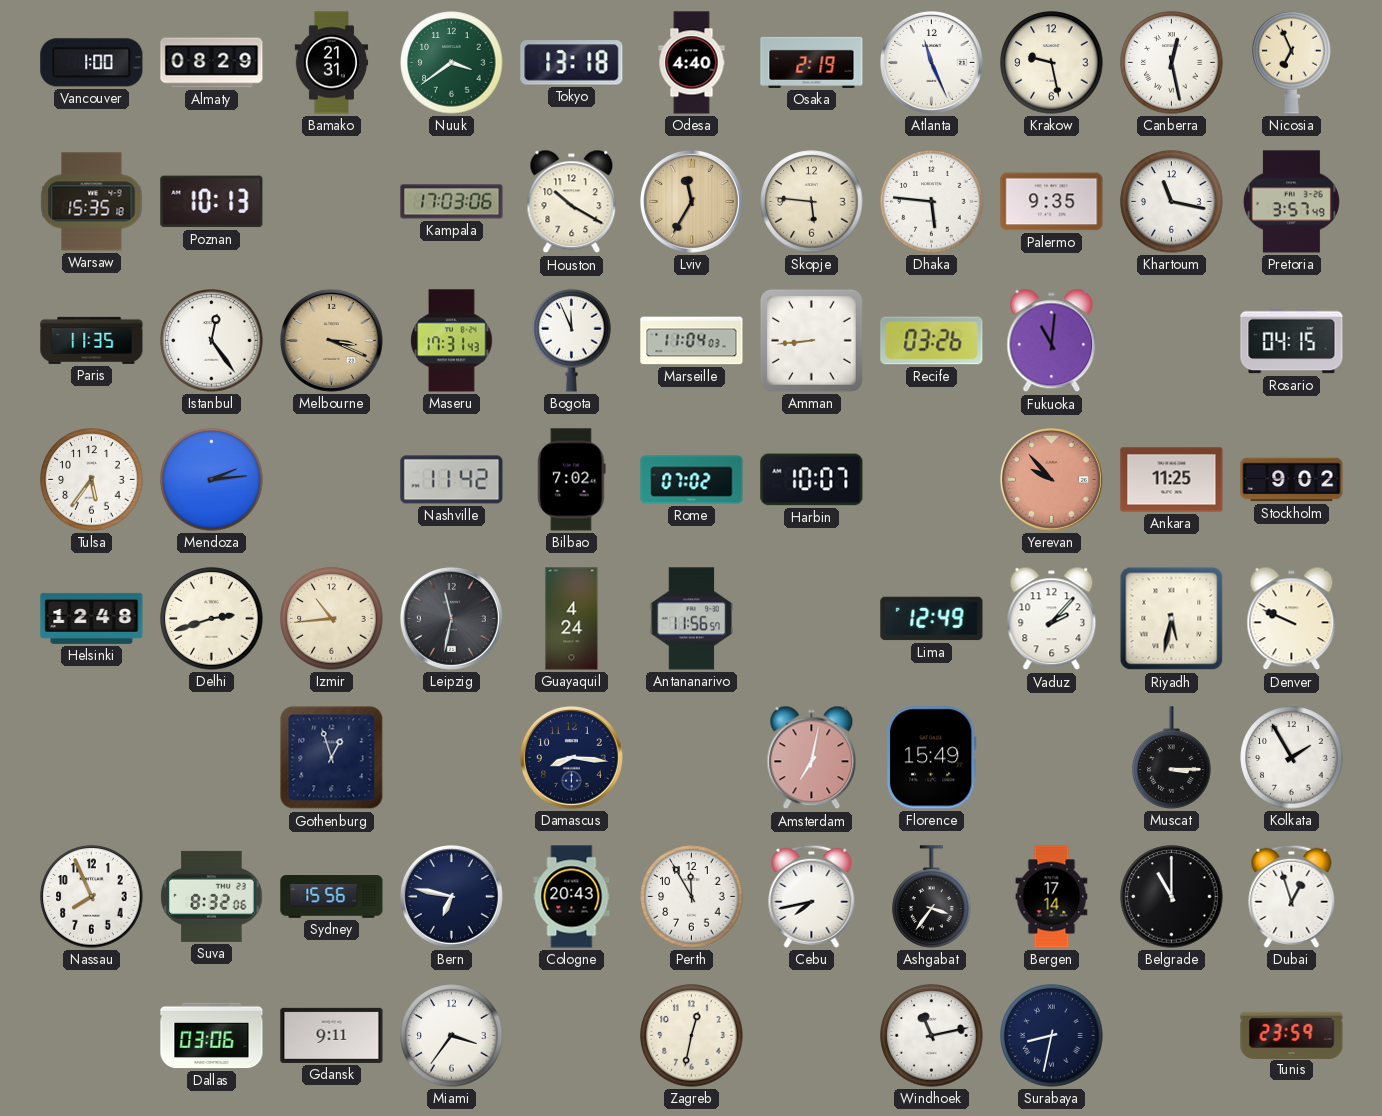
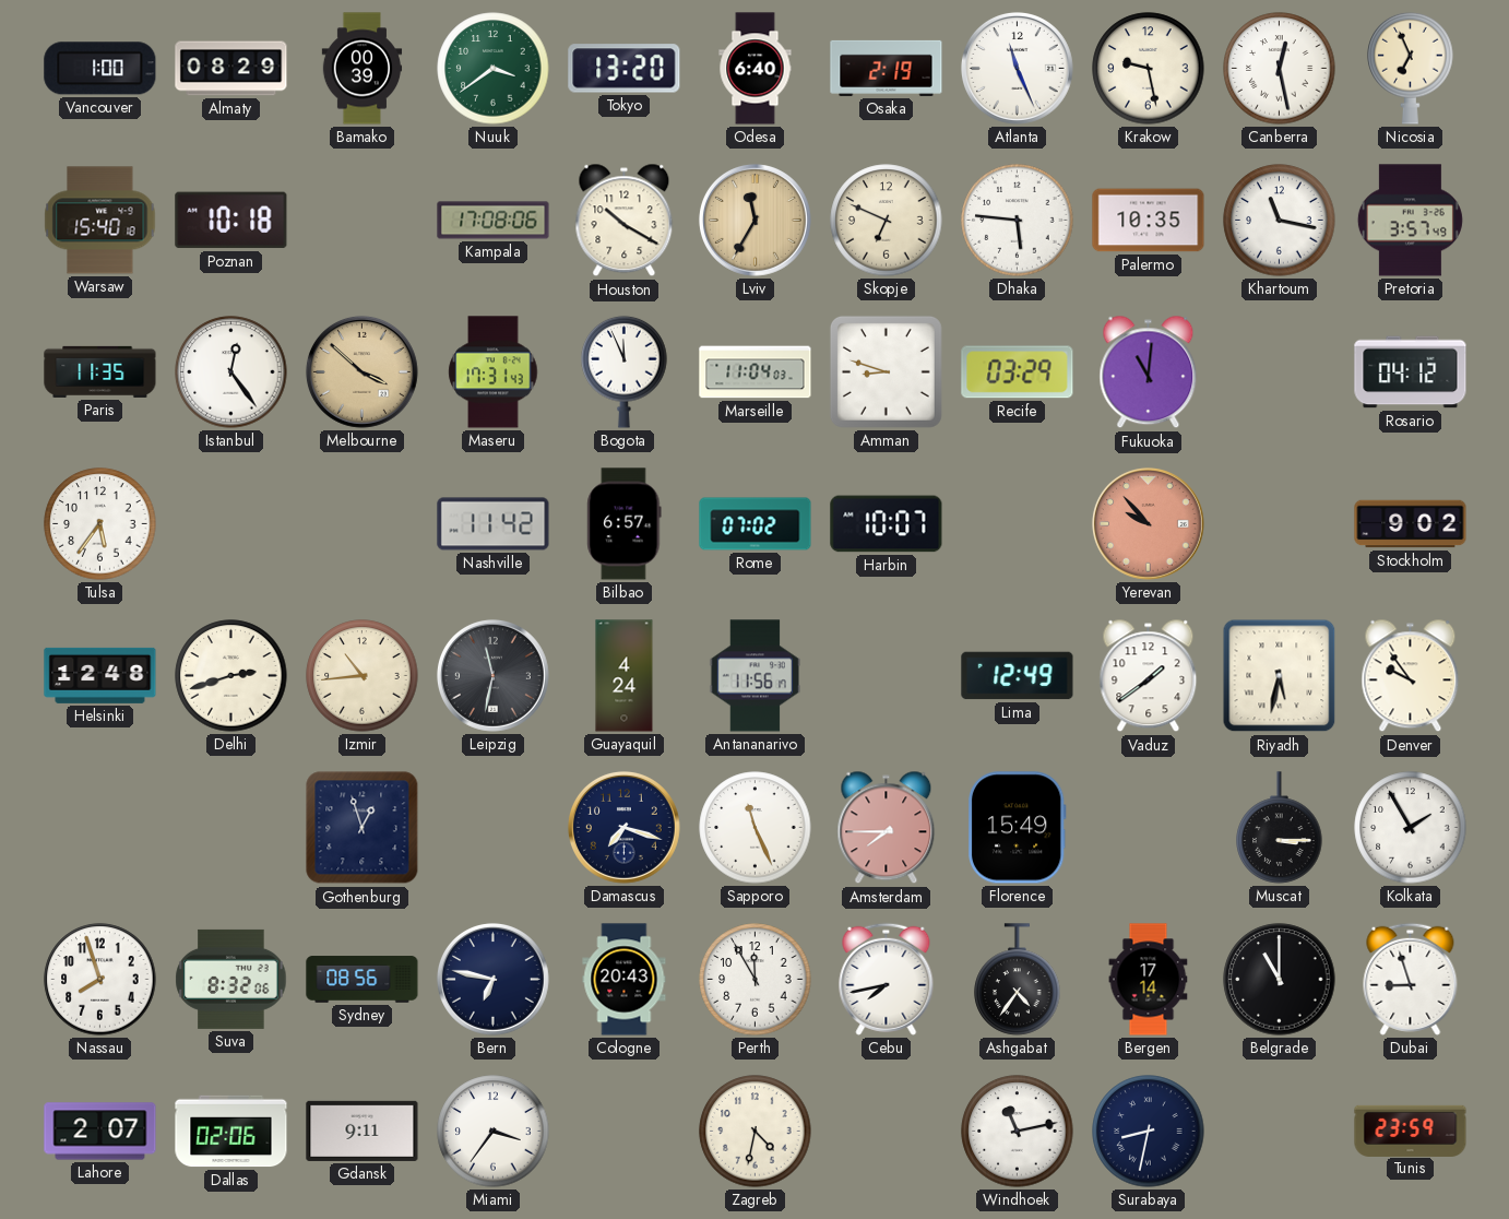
Bamako: 21:31 -> 00:39
Tokyo: 13:18 -> 13:20
Odesa: 4:40 -> 6:40
Warsaw: 15:35 -> 15:40
Poznan: 10:13 -> 10:18
Kampala: 17:03 -> 17:08
Skopje: 5:46 -> 6:49
Palermo: 9:35 -> 10:35
Melbourne: 3:19 -> 3:52
Amman: 8:44 -> 8:48
Recife: 03:26 -> 03:29
Rosario: 04:15 -> 04:12
Mendoza: 2:14 -> none
Bilbao: 7:02 -> 6:57
Ankara: 11:25 -> none
Antananarivo: 11:56:57 -> 11:56:17
Vaduz: 2:07 -> 1:39
Denver: 9:49 -> 9:54
Damascus: 8:16 -> 7:18
Sapporo: none -> 11:26
Amsterdam: 7:02 -> 7:45
Nassau: 7:56 -> 7:57
Sydney: 15:56 -> 08:56
Ashgabat: 3:36 -> 4:36
Dubai: 12:57 -> 8:57
Lahore: none -> 2:07
Dallas: 03:06 -> 02:06
Zagreb: 12:32 -> 4:32
